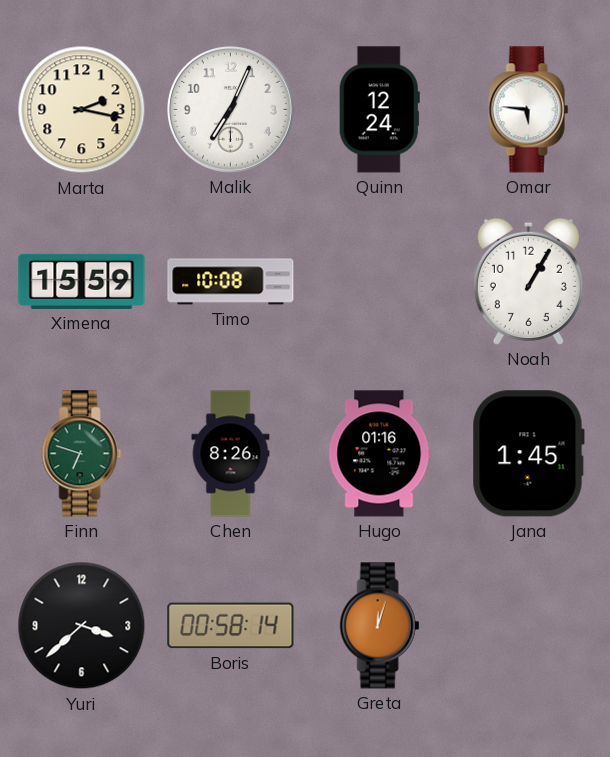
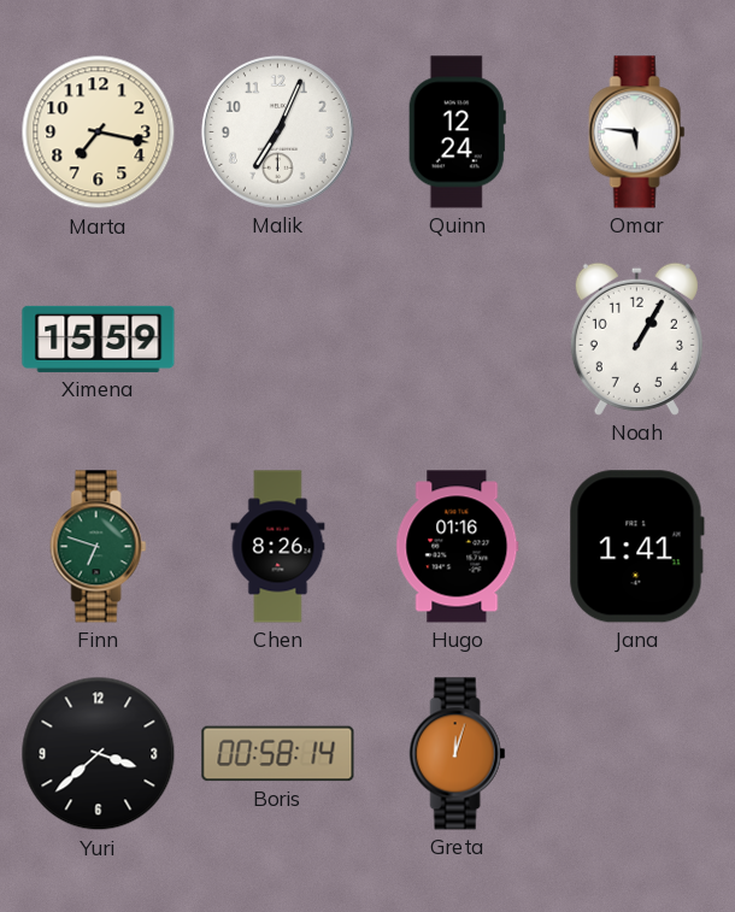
Marta: 2:17 -> 7:17
Timo: 10:08 -> none
Jana: 1:45 -> 1:41
